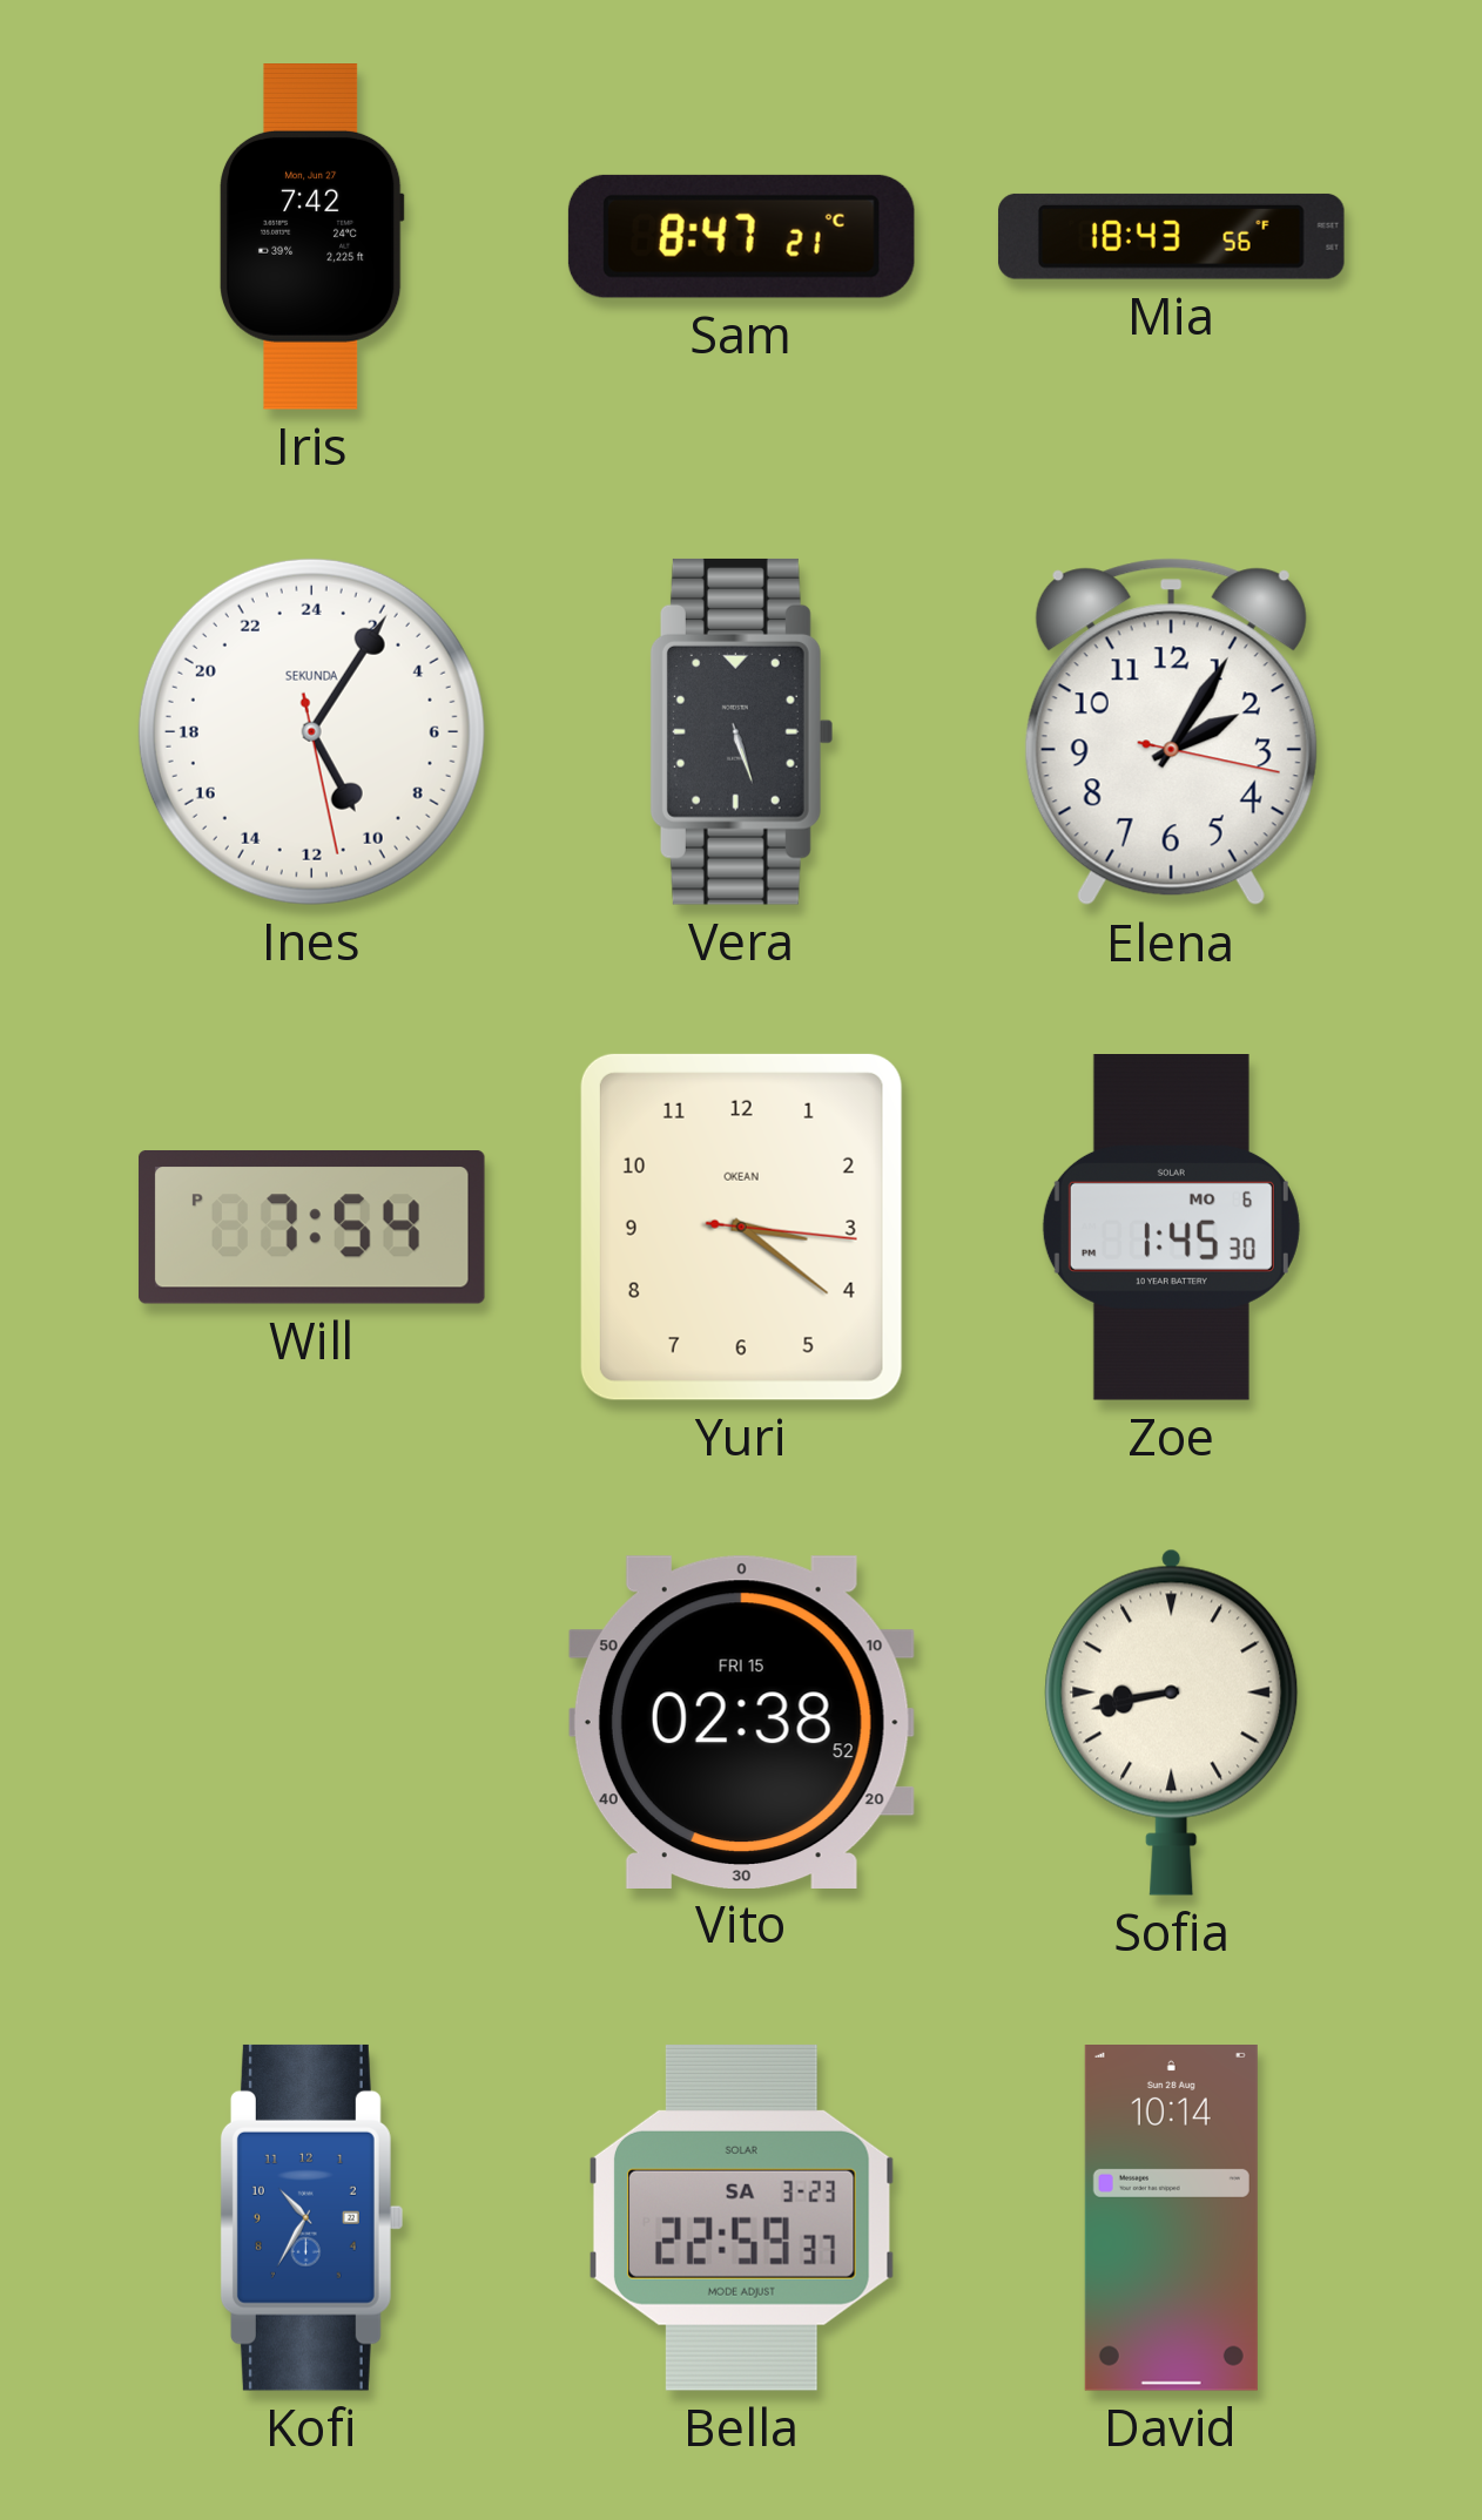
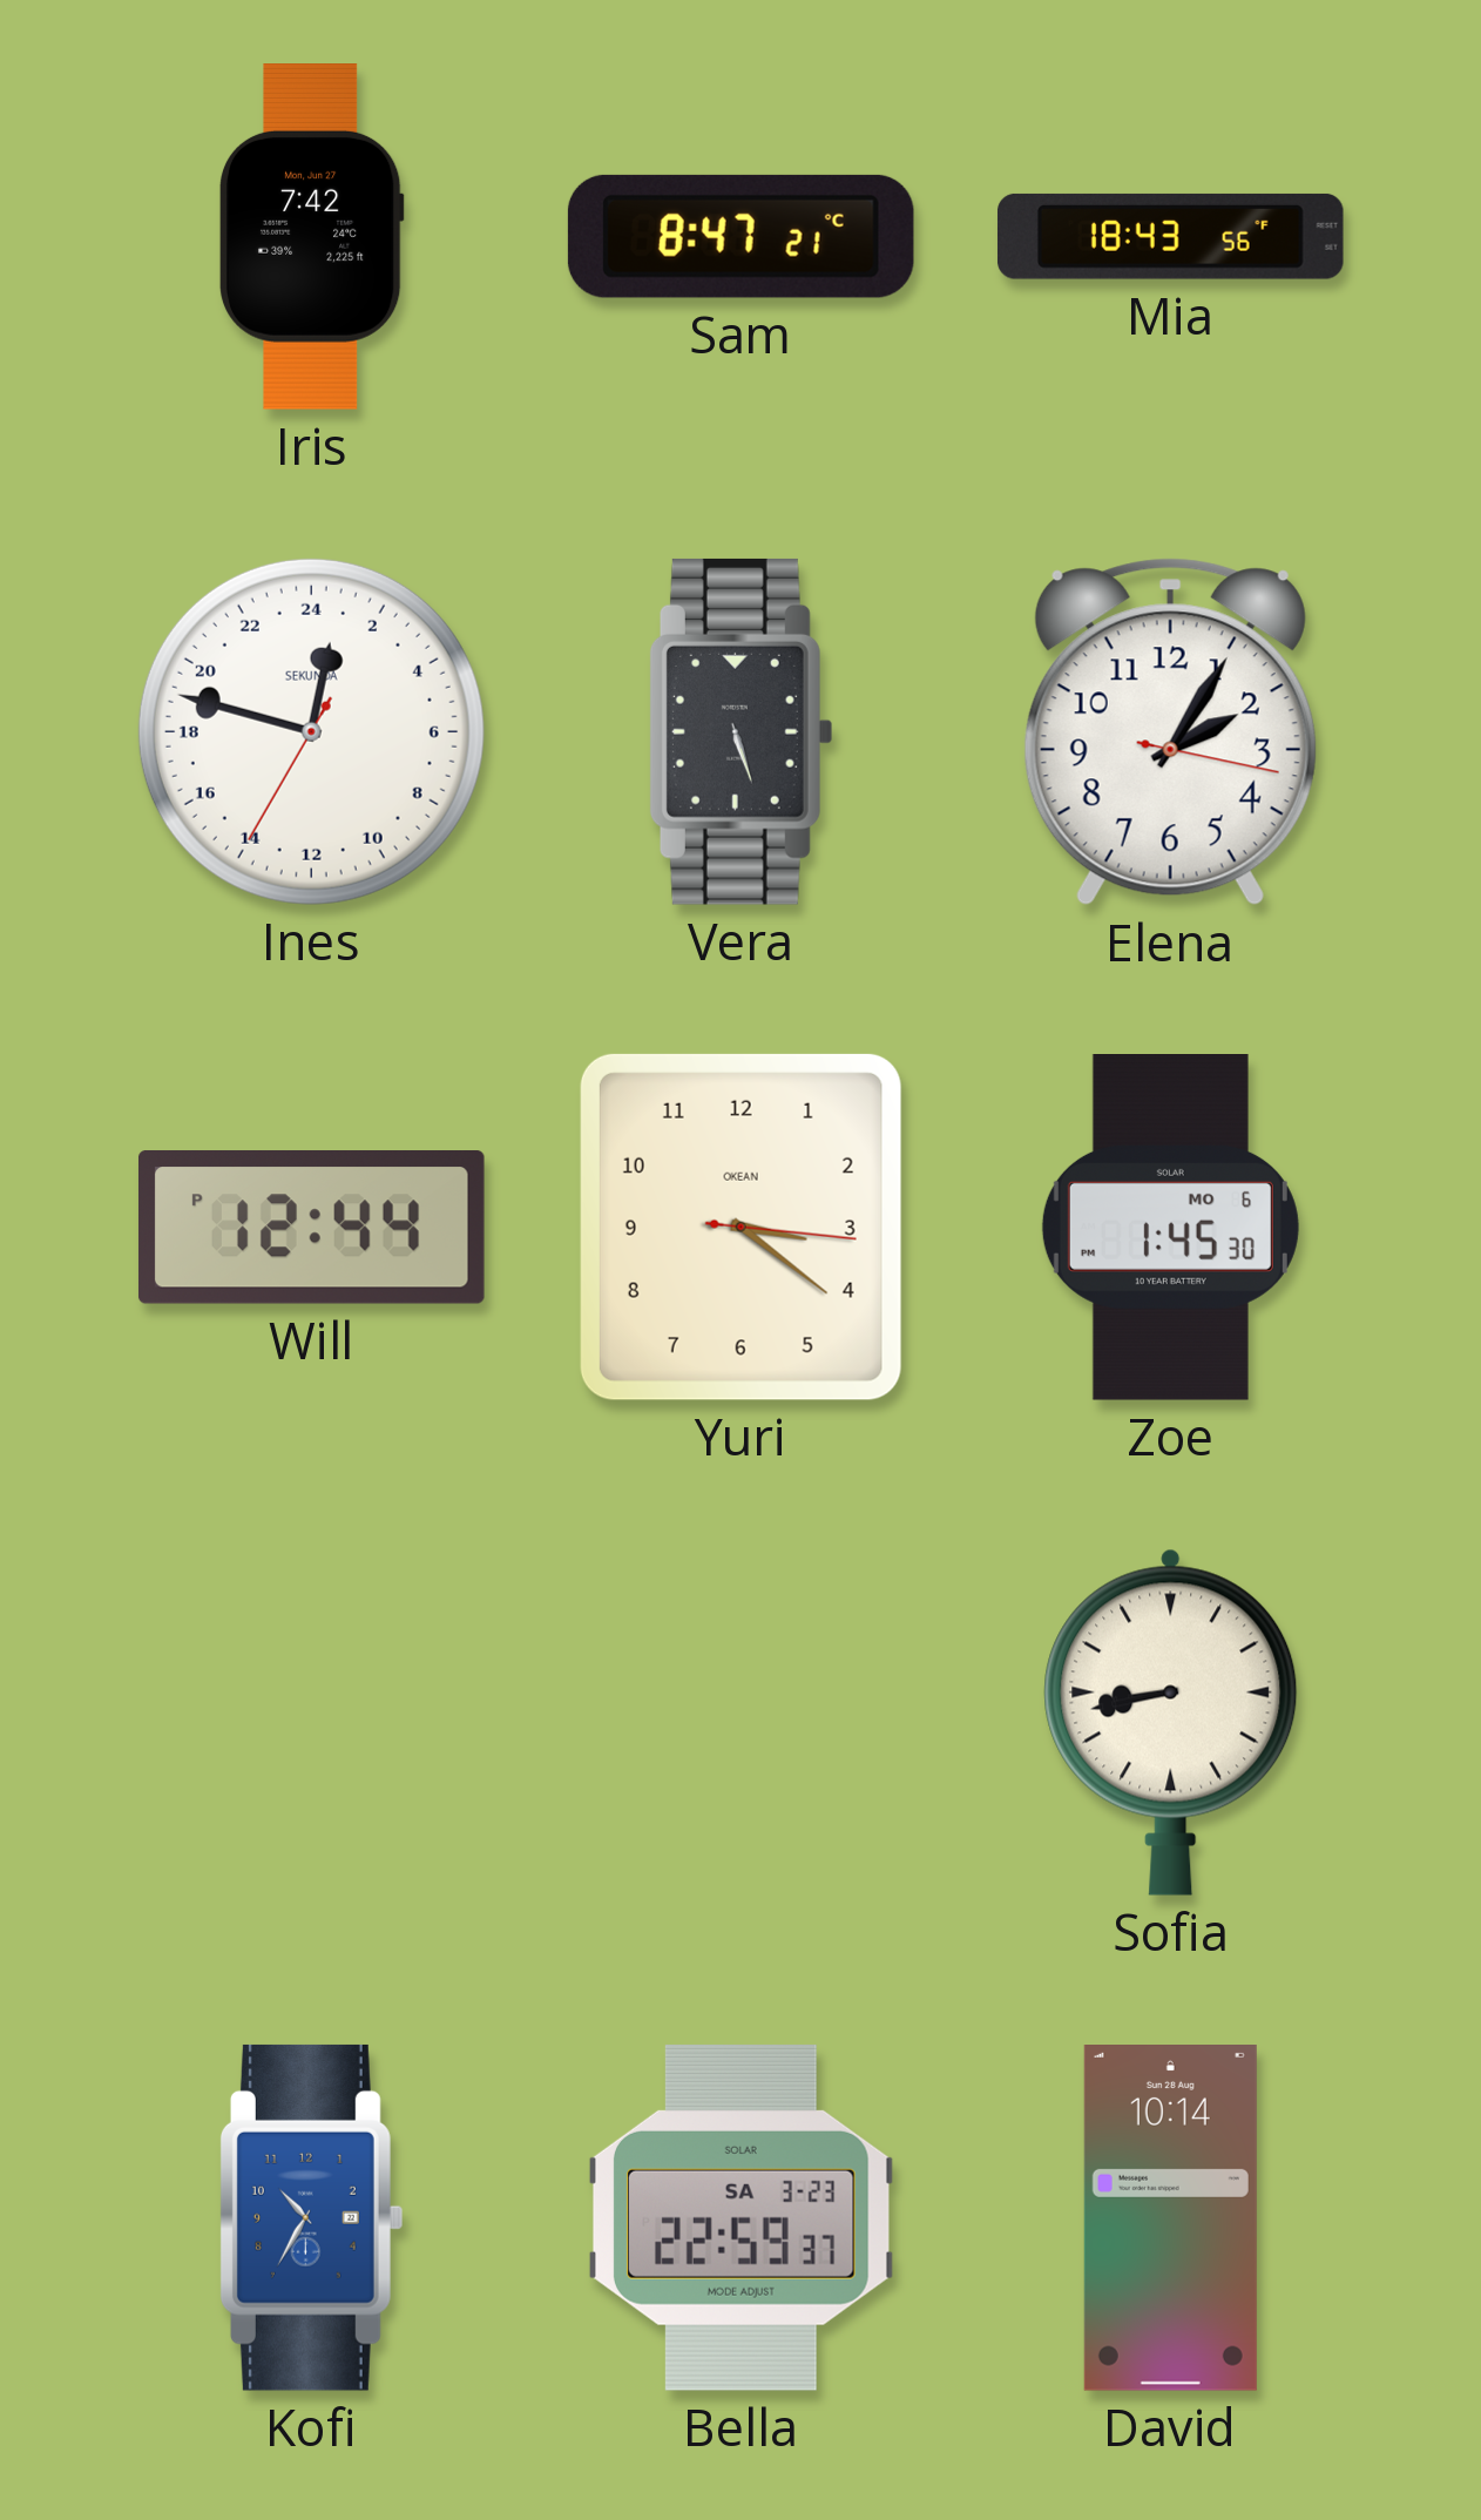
Ines: 10:05 -> 0:47
Will: 7:54 -> 12:44
Vito: 02:38 -> none
